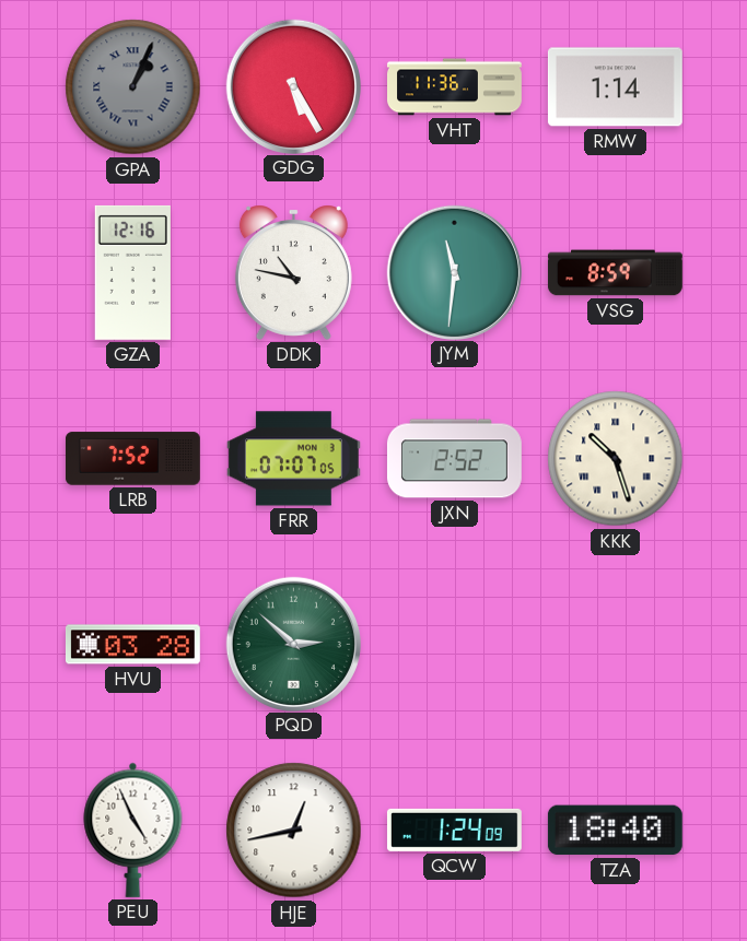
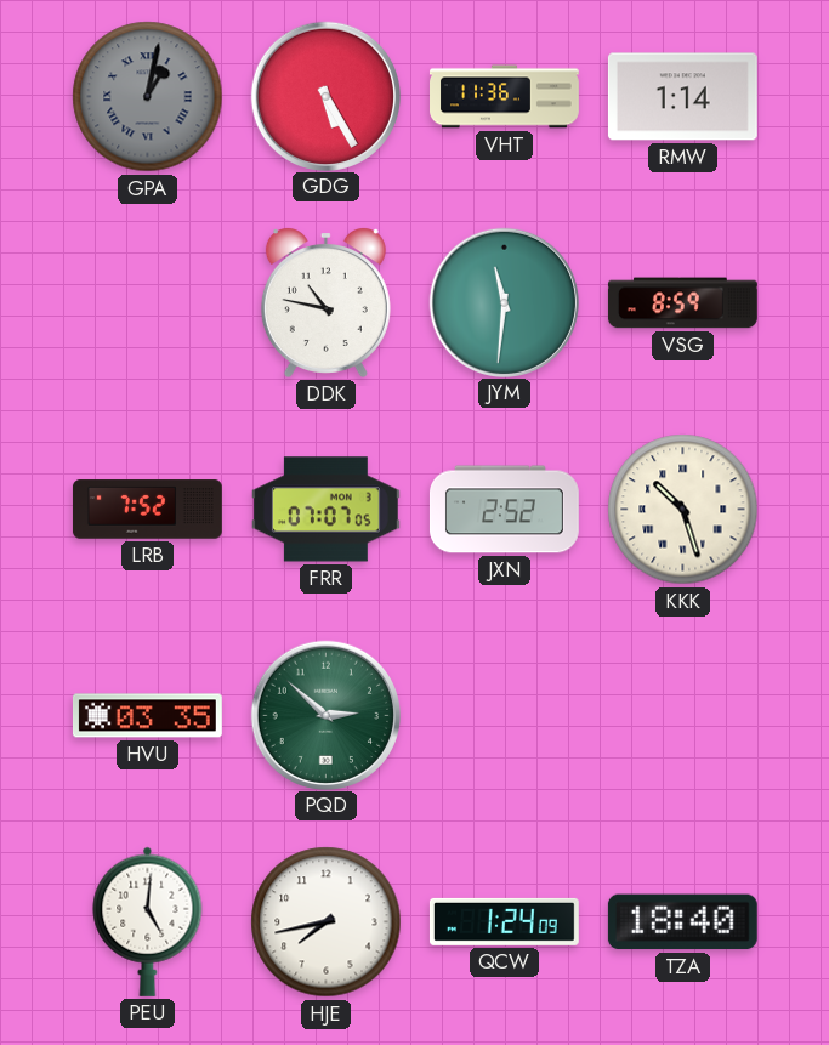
GPA: 1:04 -> 1:02
GZA: 12:16 -> none
HVU: 03:28 -> 03:35
PEU: 4:56 -> 5:01
HJE: 12:43 -> 7:43
